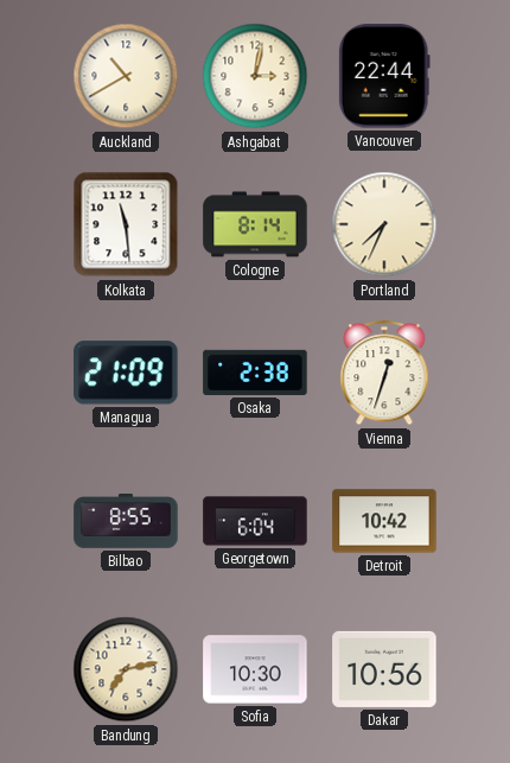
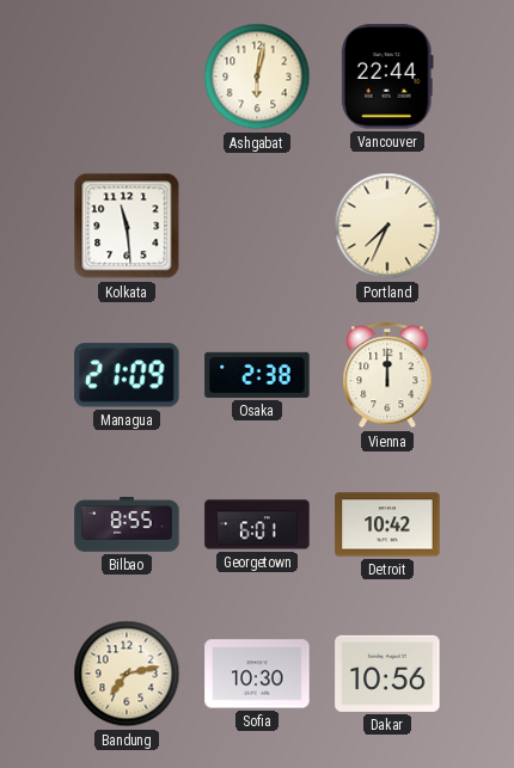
Auckland: 10:40 -> none
Ashgabat: 3:02 -> 6:02
Cologne: 8:14 -> none
Vienna: 12:33 -> 12:00
Georgetown: 6:04 -> 6:01
